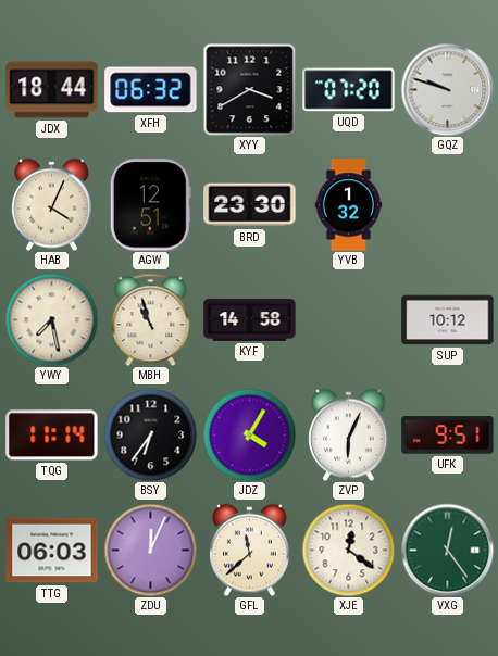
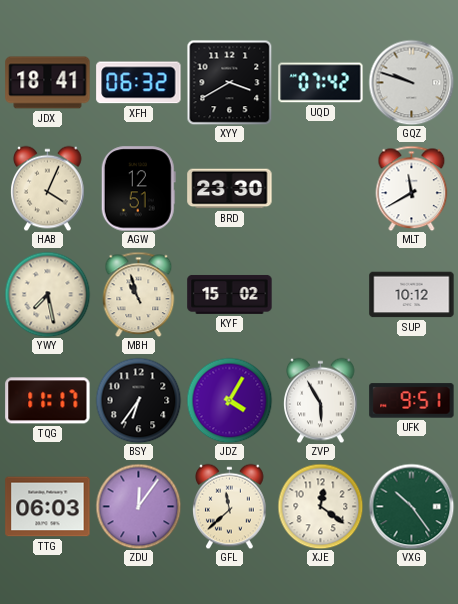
JDX: 18:44 -> 18:41
UQD: 07:20 -> 07:42
YVB: 1:32 -> none
MLT: none -> 11:40
KYF: 14:58 -> 15:02
TQG: 11:14 -> 11:17
ZVP: 6:04 -> 5:55
ZDU: 12:04 -> 12:06
VXG: 12:24 -> 10:24
